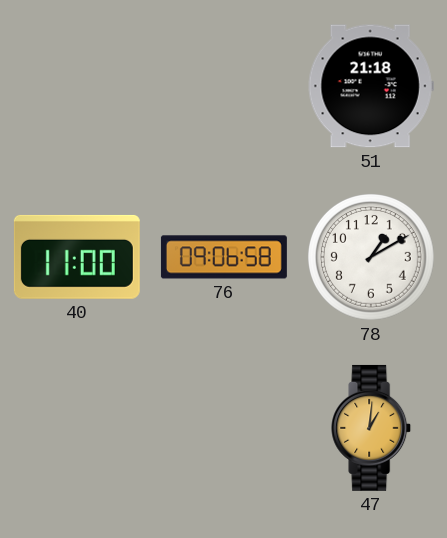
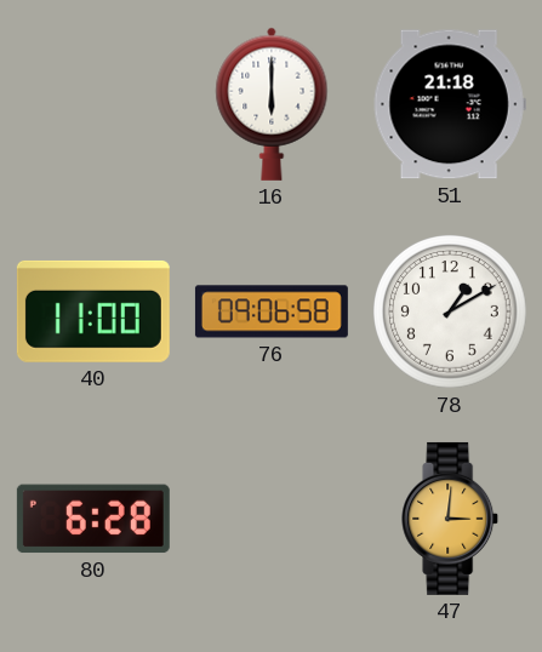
16: none -> 6:00
80: none -> 6:28
47: 1:01 -> 3:01
